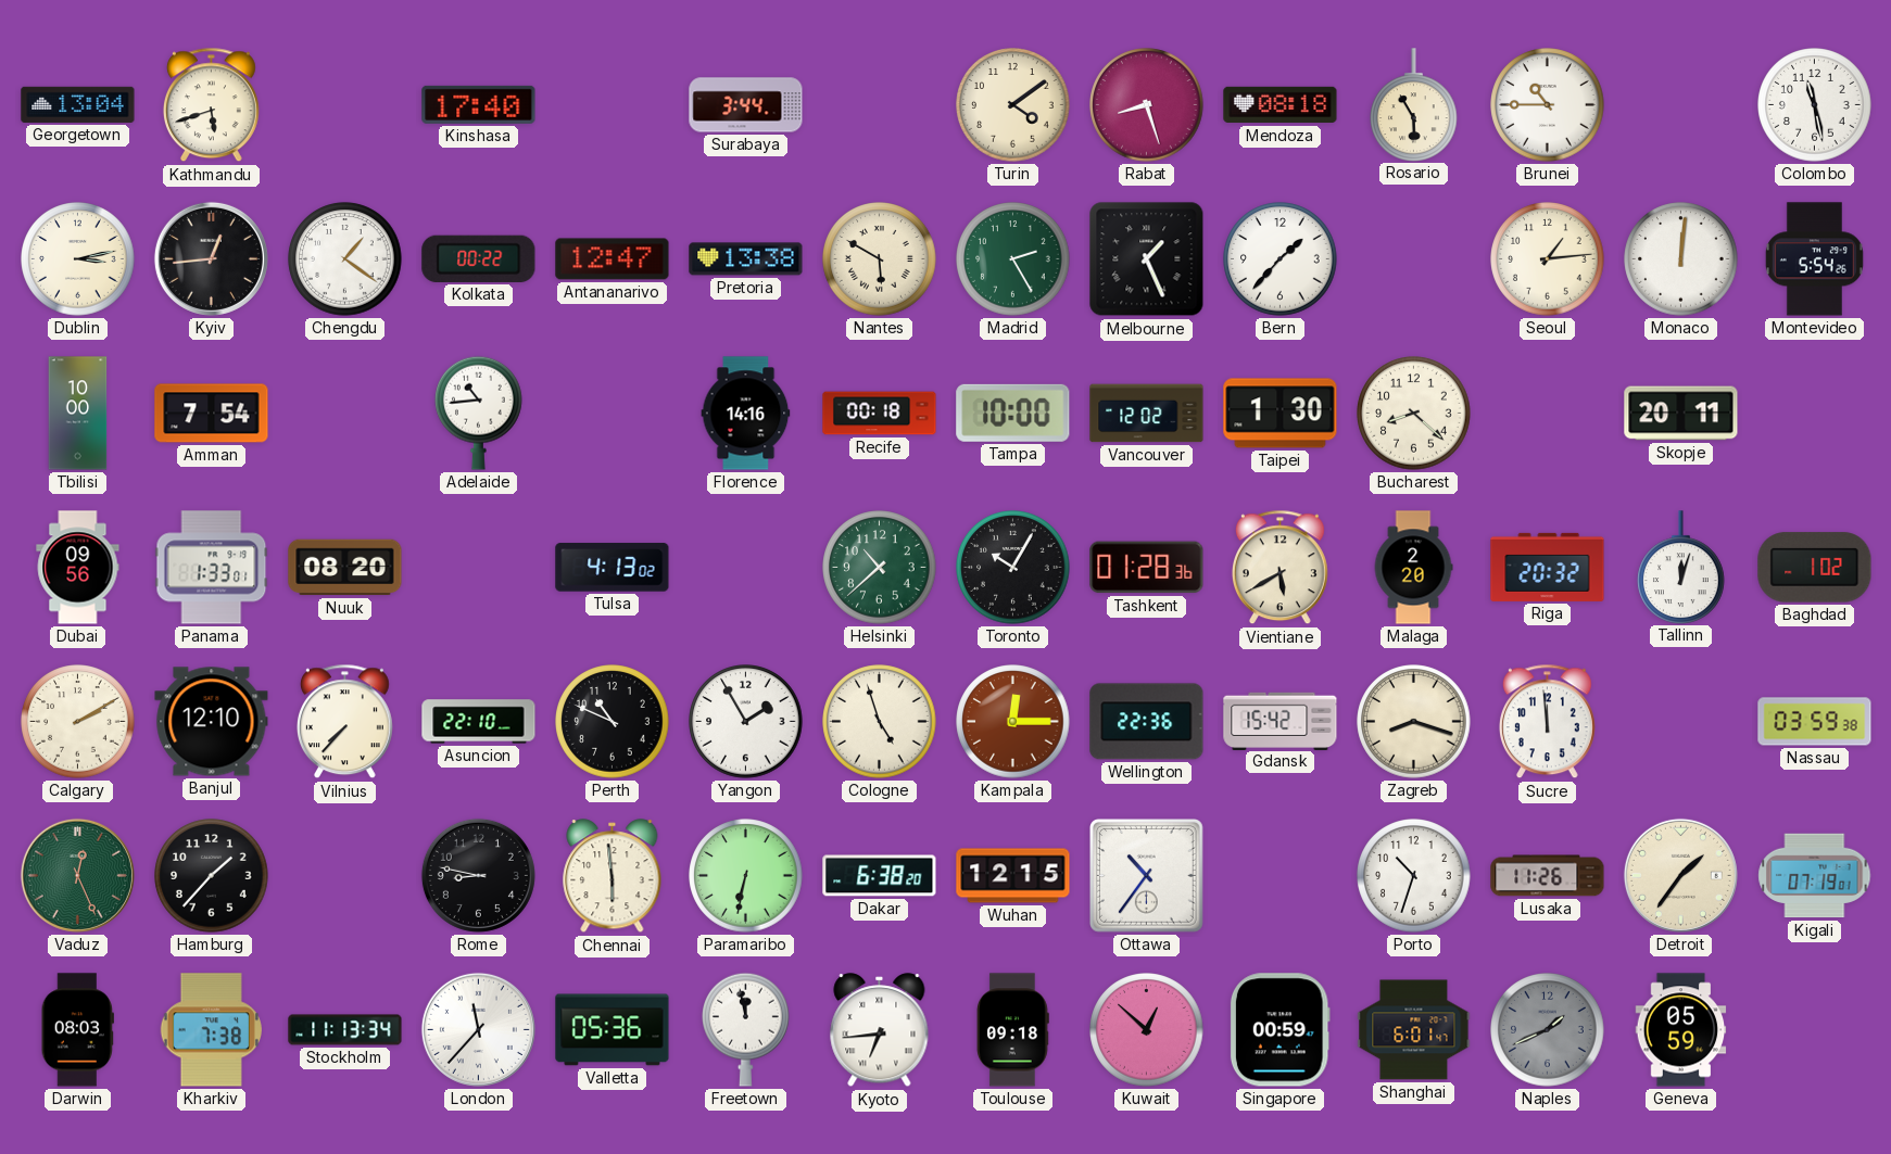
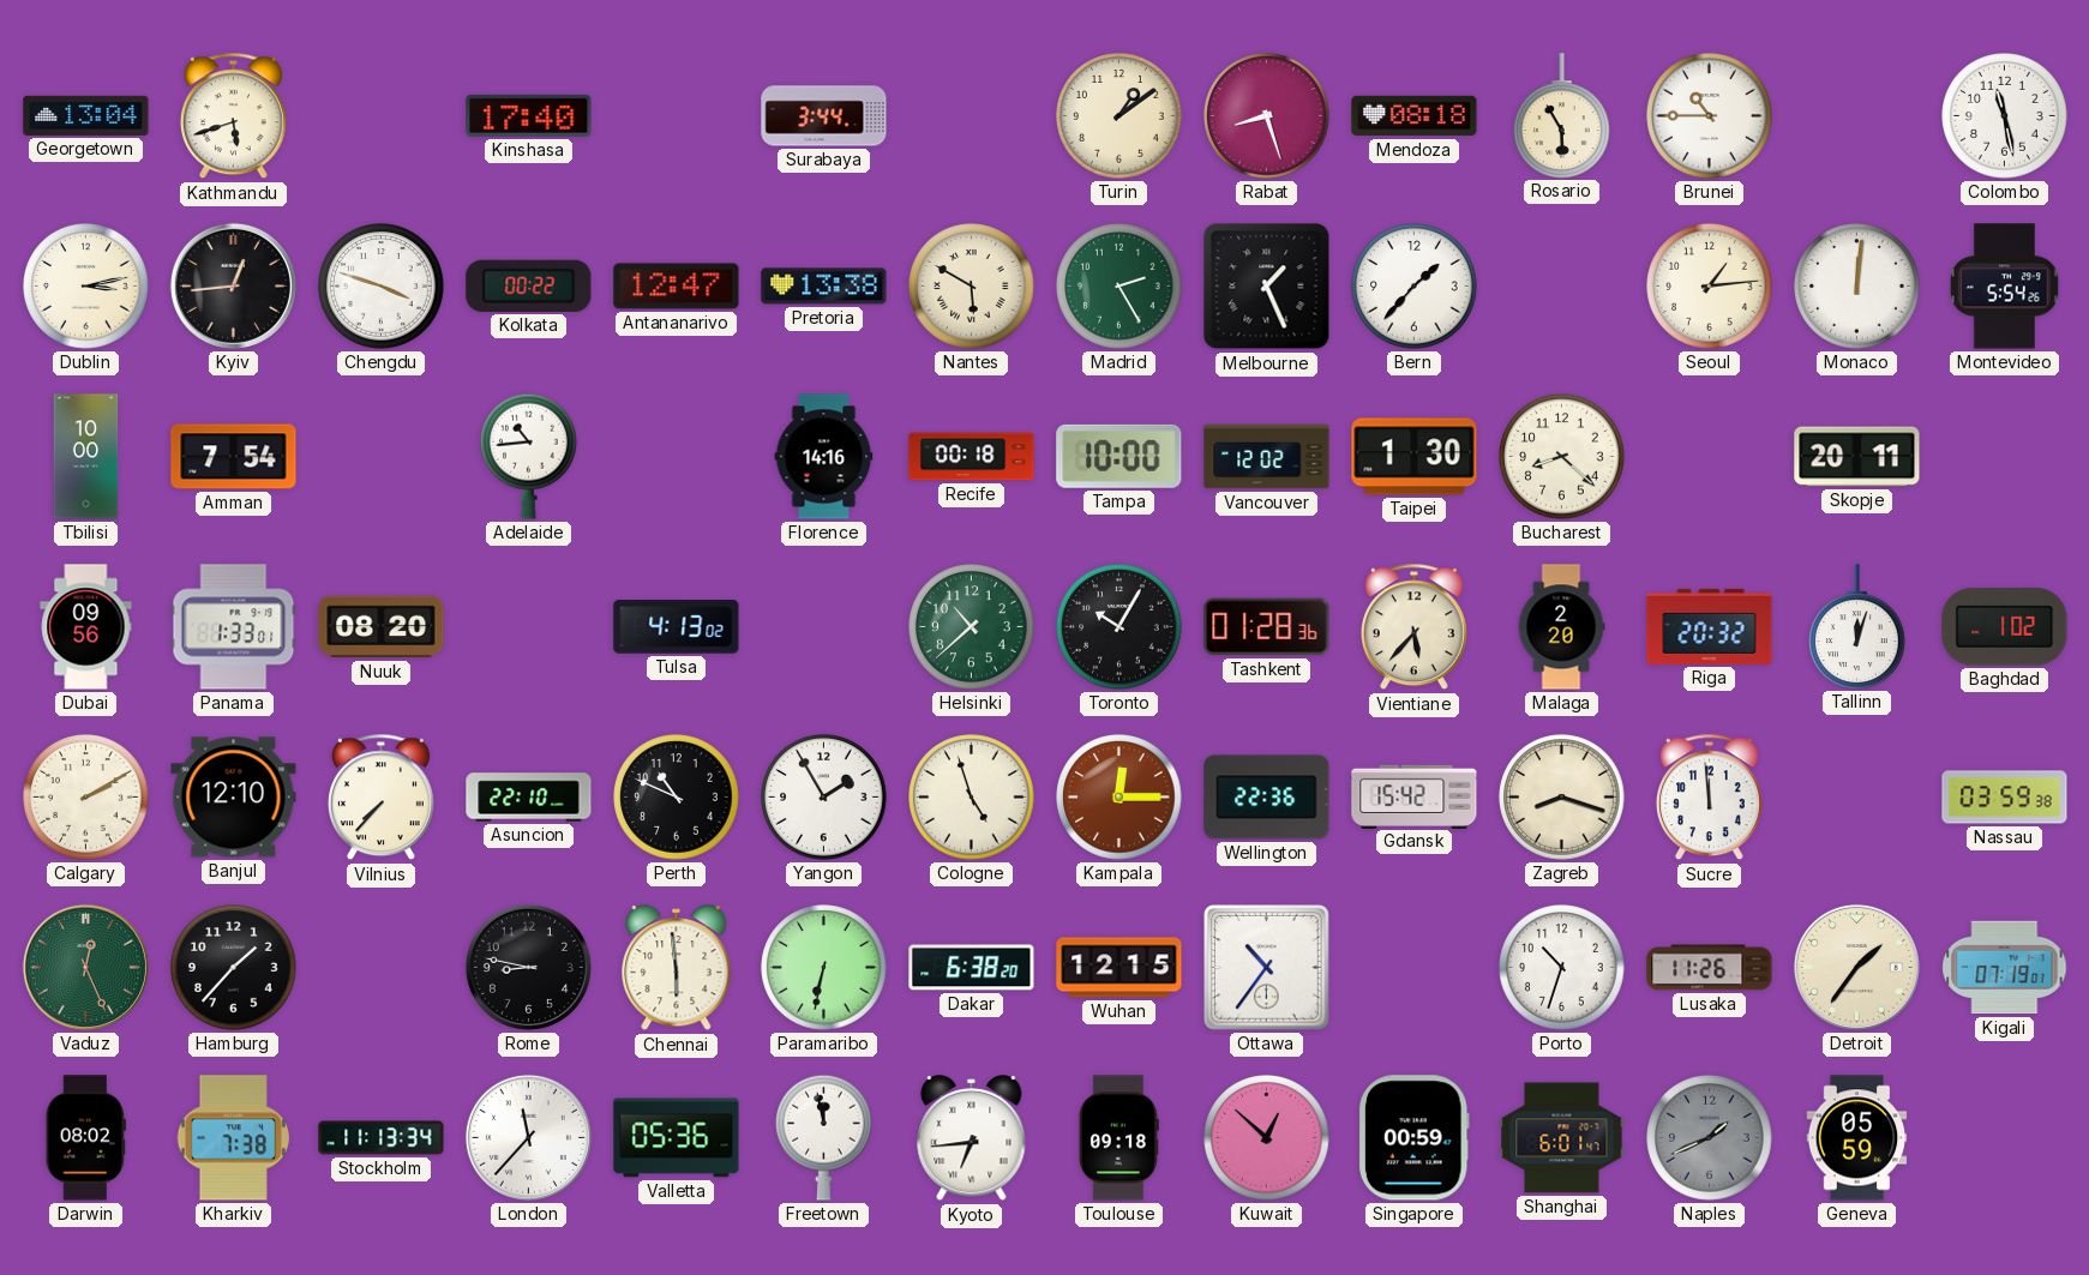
Turin: 4:09 -> 1:09
Chengdu: 1:21 -> 3:48
Vientiane: 5:40 -> 5:37
Darwin: 08:03 -> 08:02
